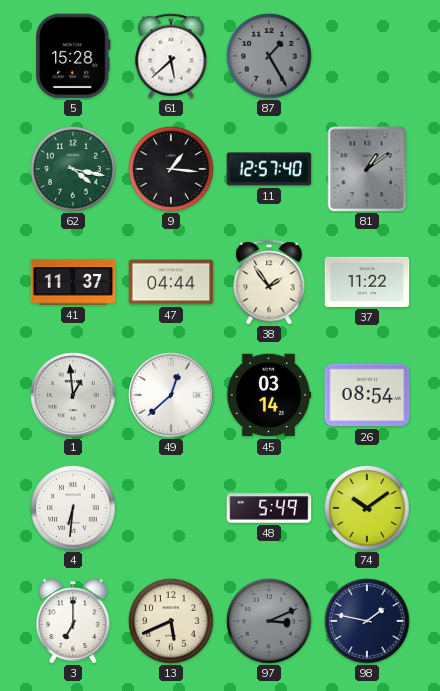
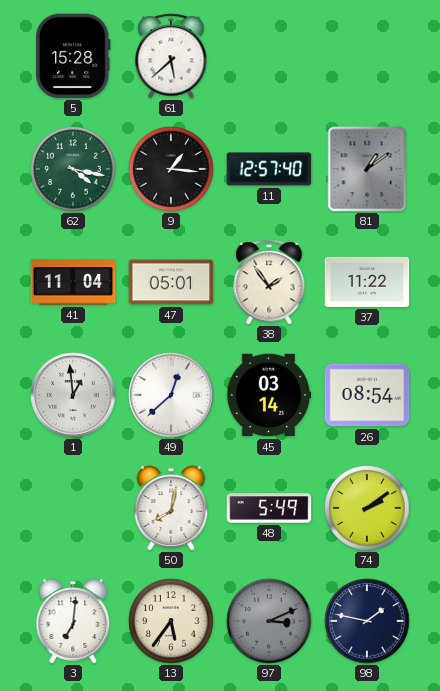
87: 1:25 -> none
41: 11:37 -> 11:04
47: 04:44 -> 05:01
4: 6:31 -> none
50: none -> 8:02
74: 10:09 -> 2:09
3: 7:00 -> 7:01
13: 5:41 -> 5:36
